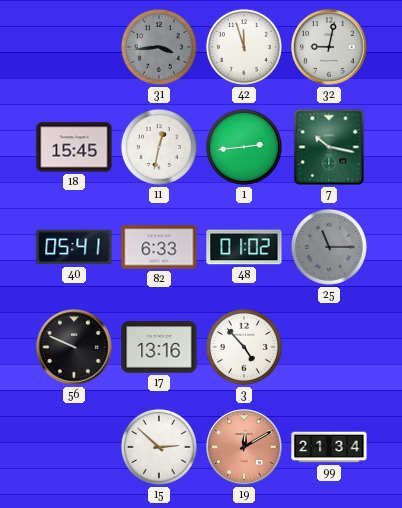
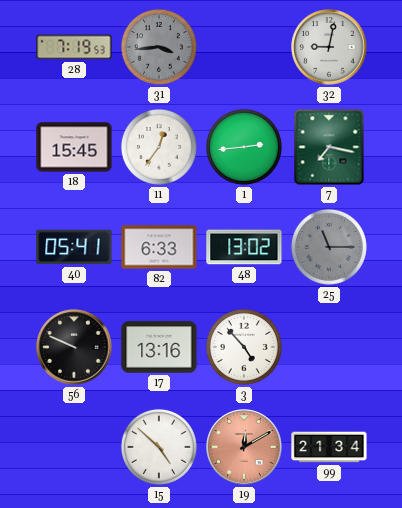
28: none -> 7:19
42: 11:57 -> none
11: 12:32 -> 12:36
7: 10:17 -> 7:17
48: 01:02 -> 13:02
15: 2:52 -> 4:52
